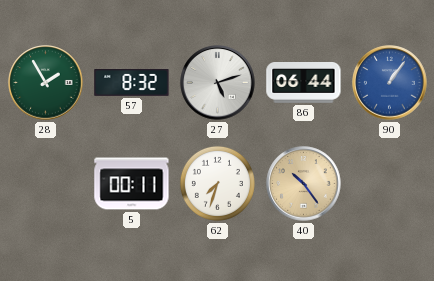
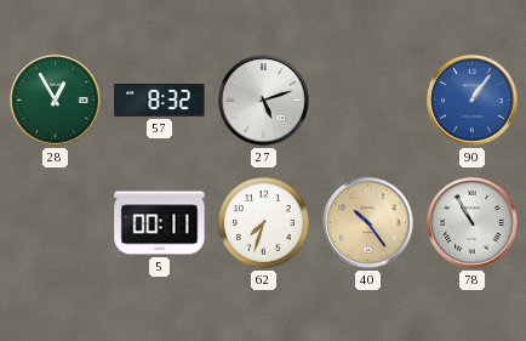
28: 1:55 -> 12:55
86: 06:44 -> none
78: none -> 10:55
